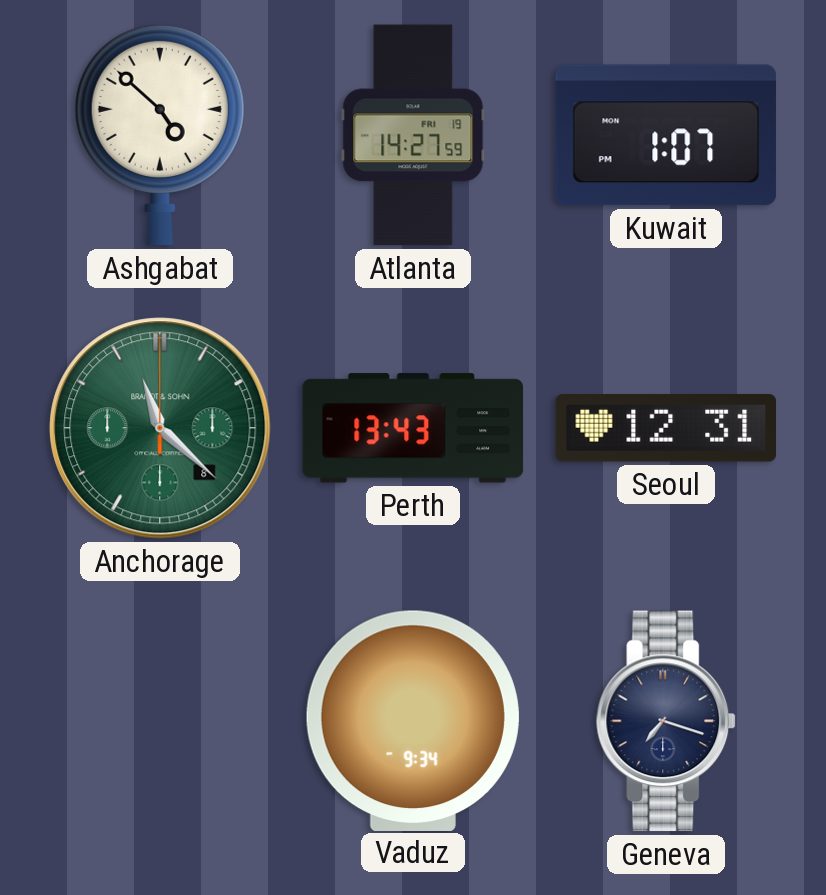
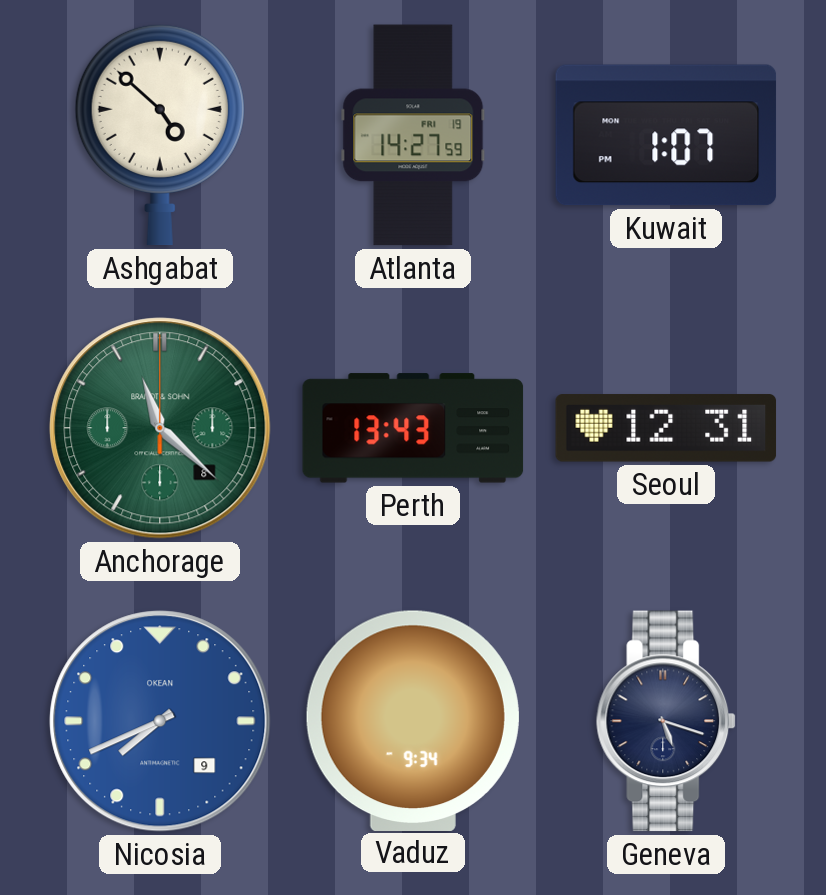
Nicosia: none -> 7:41
Geneva: 7:18 -> 5:18
